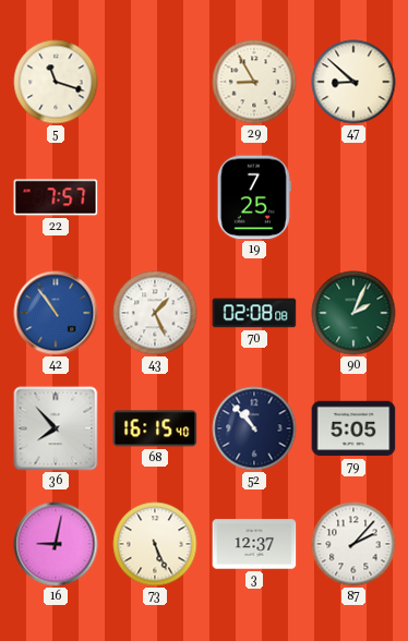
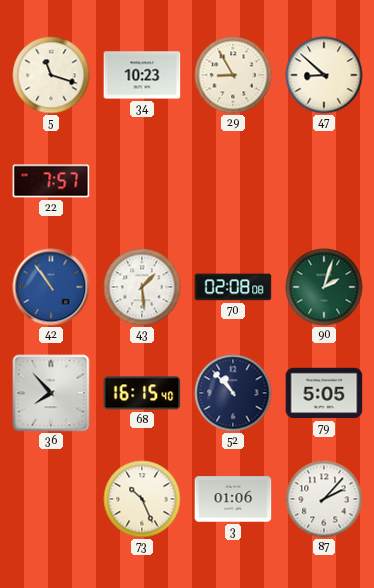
34: none -> 10:23
19: 7:25 -> none
43: 1:26 -> 1:29
90: 2:04 -> 2:03
16: 9:02 -> none
73: 5:26 -> 10:26
3: 12:37 -> 01:06
